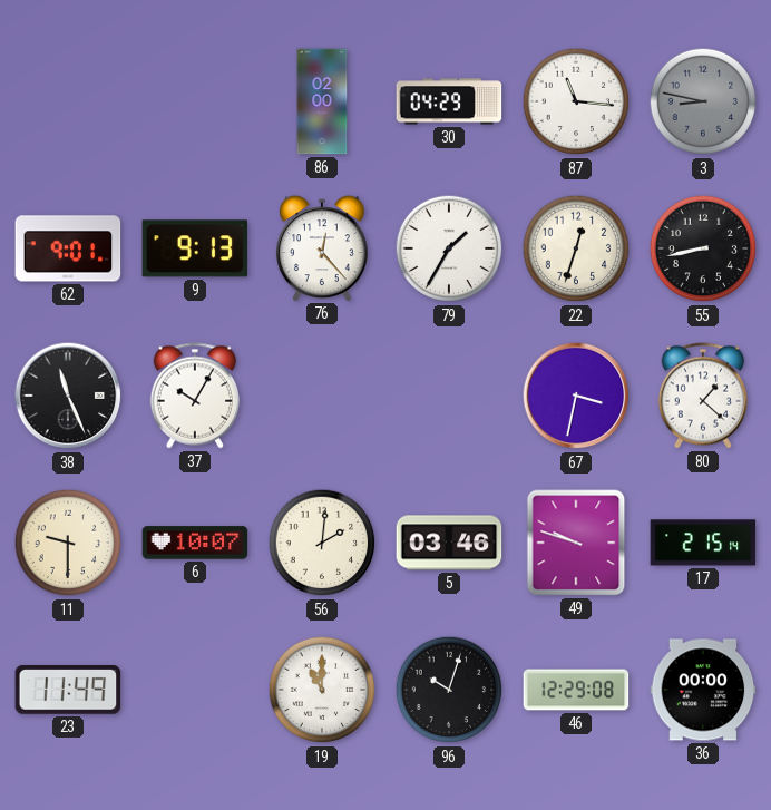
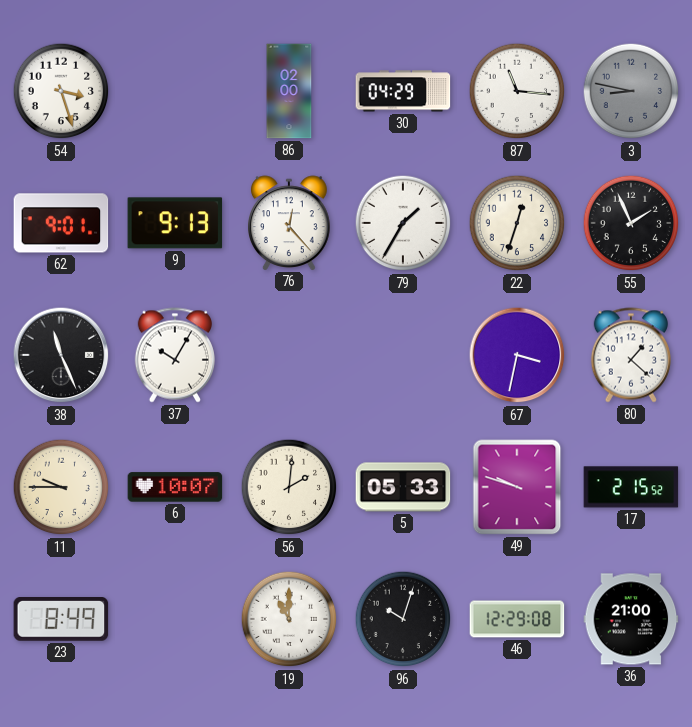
54: none -> 3:27
55: 8:43 -> 1:56
11: 9:30 -> 9:45
5: 03:46 -> 05:33
17: 2:15:14 -> 2:15:52
23: 11:49 -> 8:49
36: 00:00 -> 21:00
